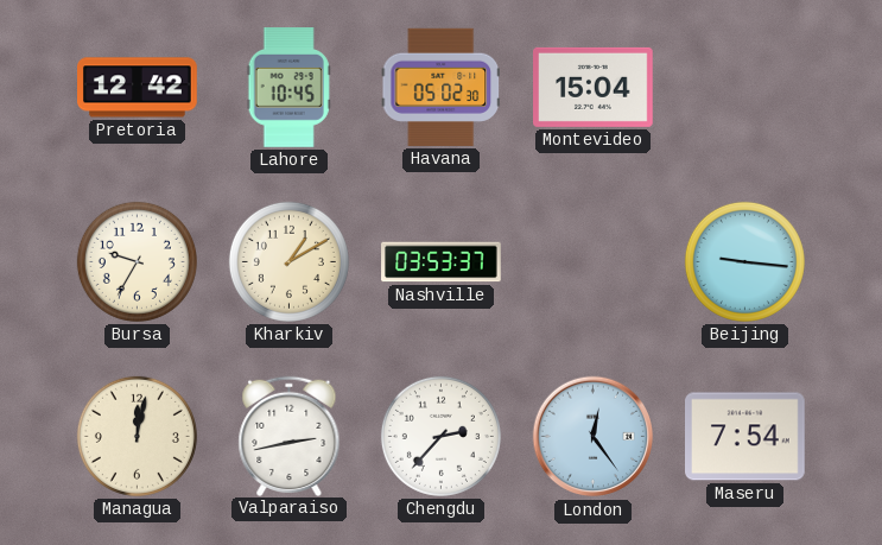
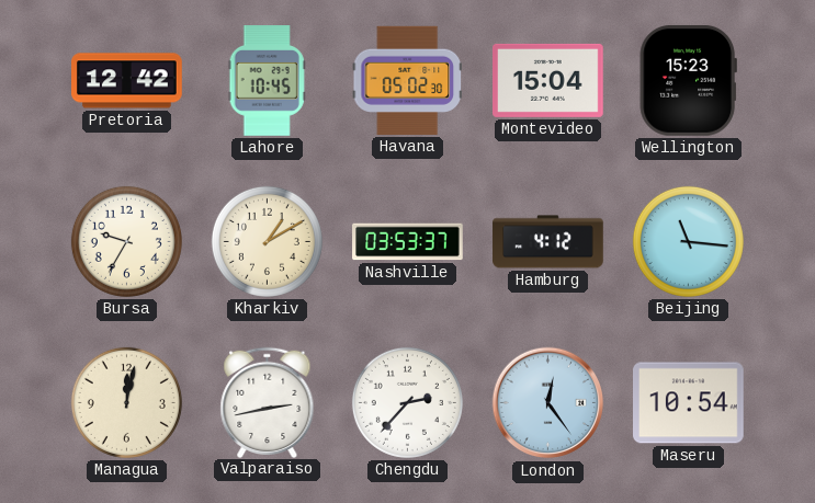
Wellington: none -> 15:23
Hamburg: none -> 4:12
Beijing: 9:16 -> 11:16
Maseru: 7:54 -> 10:54
